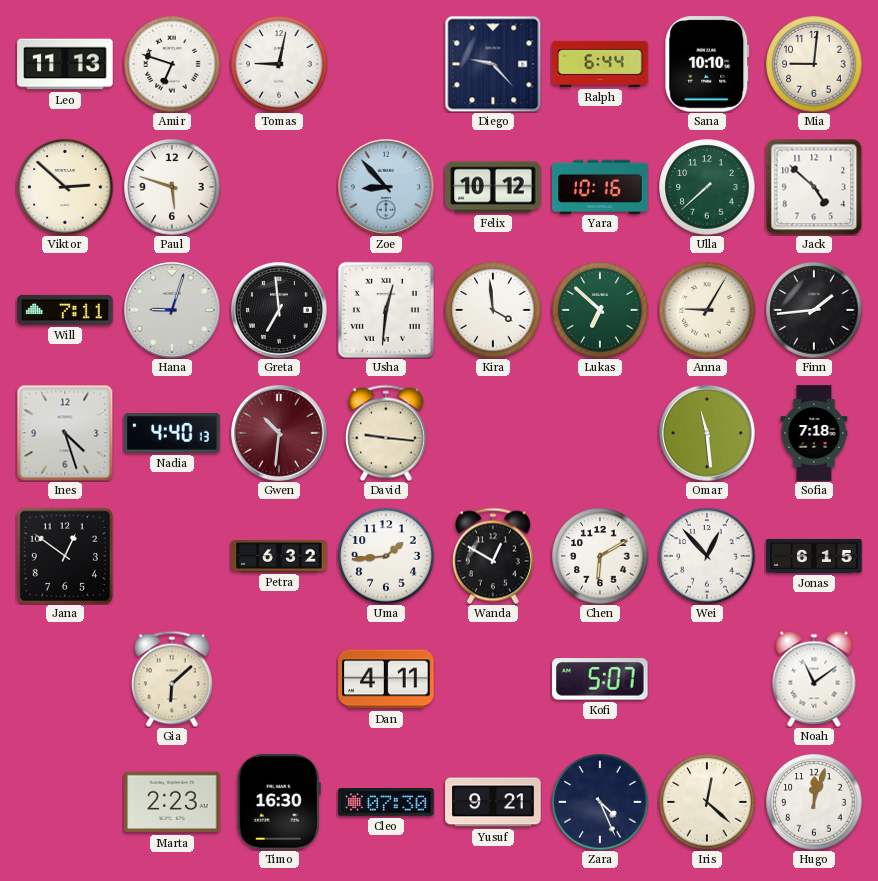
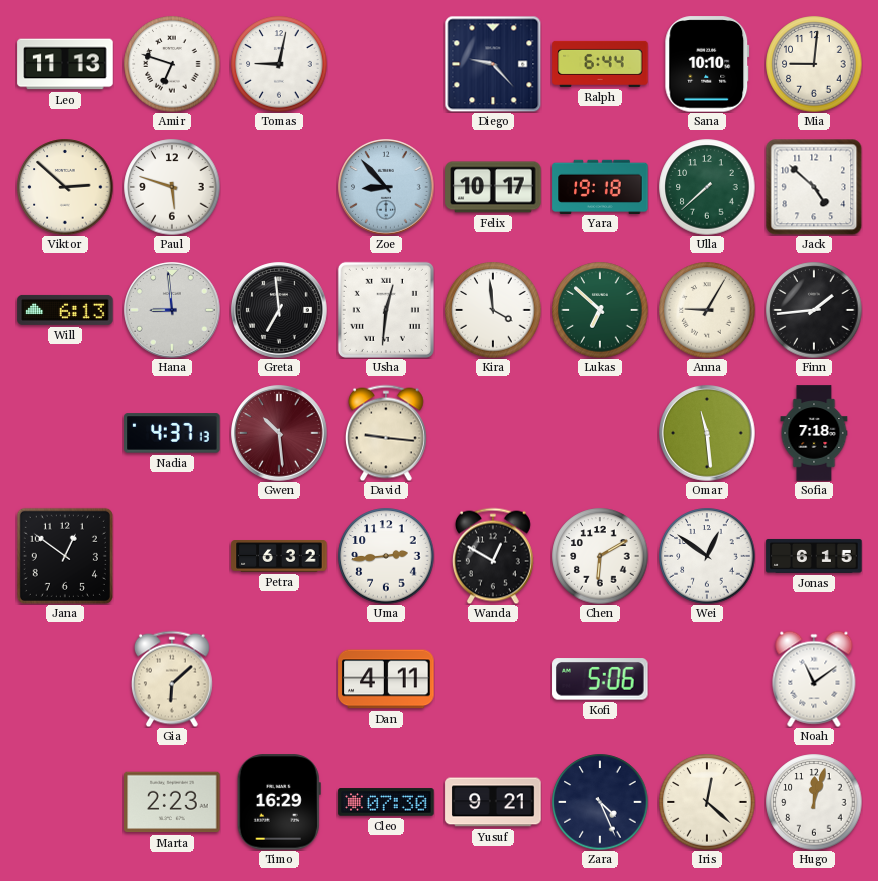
Felix: 10:12 -> 10:17
Yara: 10:16 -> 19:18
Will: 7:11 -> 6:13
Hana: 9:03 -> 8:59
Ines: 4:27 -> none
Nadia: 4:40 -> 4:37
Gwen: 10:31 -> 10:29
Uma: 1:44 -> 2:44
Wei: 12:53 -> 12:51
Kofi: 5:07 -> 5:06
Timo: 16:30 -> 16:29
